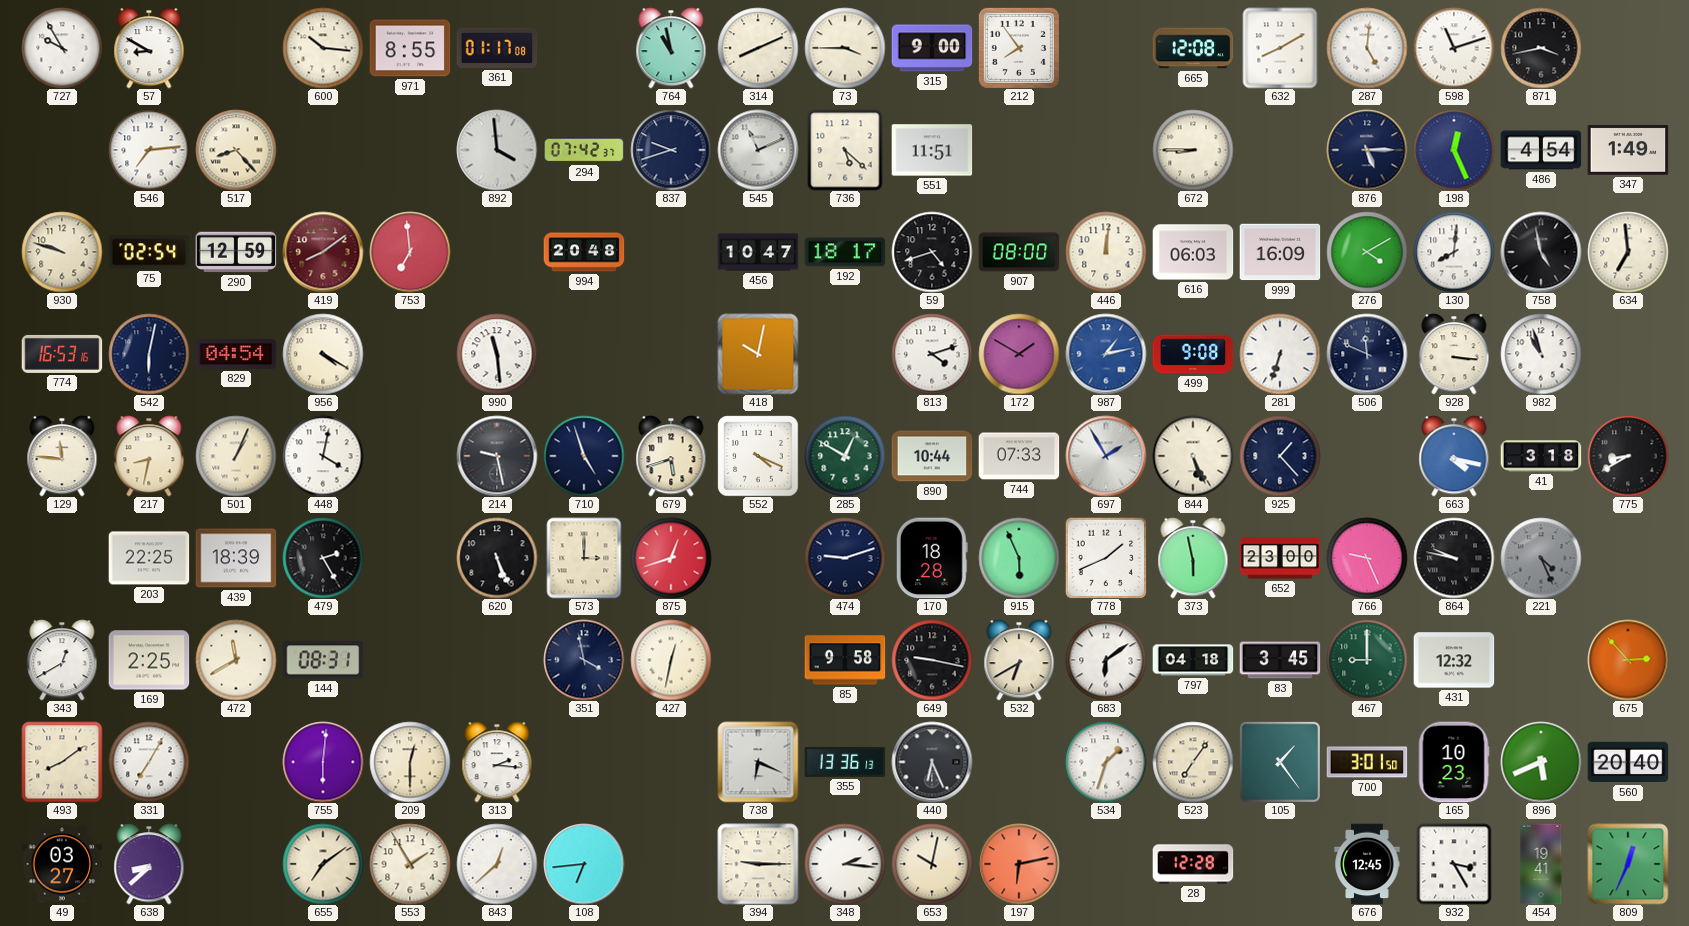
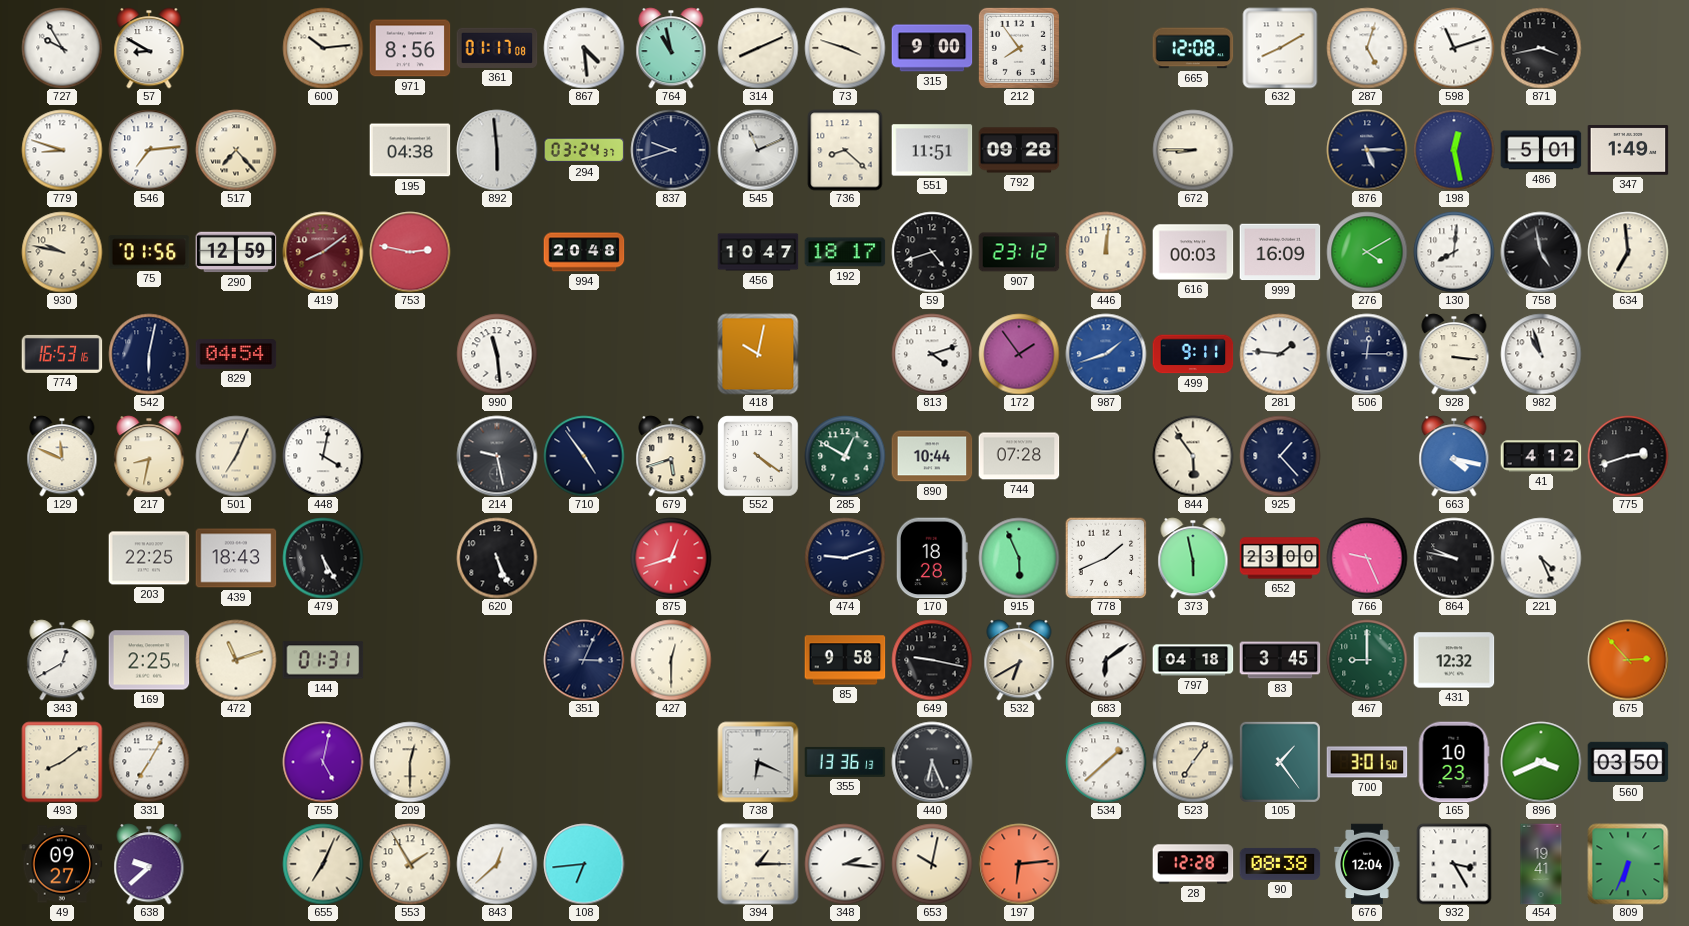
600: 10:16 -> 10:14
971: 8:55 -> 8:56
867: none -> 4:29
73: 3:45 -> 3:48
287: 5:01 -> 5:03
779: none -> 8:48
517: 8:23 -> 7:23
195: none -> 04:38
892: 3:59 -> 5:59
294: 07:42 -> 03:24
736: 5:22 -> 8:22
792: none -> 09:28
198: 12:26 -> 12:28
486: 4:54 -> 5:01
930: 9:48 -> 9:47
75: 02:54 -> 01:56
753: 6:59 -> 2:47
907: 08:00 -> 23:12
616: 06:03 -> 00:03
956: 4:20 -> none
172: 1:50 -> 1:54
987: 1:13 -> 1:42
499: 9:08 -> 9:11
281: 6:33 -> 1:46
506: 11:49 -> 12:15
129: 11:46 -> 11:49
501: 1:04 -> 7:04
710: 4:57 -> 4:54
552: 4:19 -> 4:21
744: 07:33 -> 07:28
697: 1:55 -> none
844: 5:26 -> 5:54
41: 3:18 -> 4:12
775: 8:40 -> 2:42
439: 18:39 -> 18:43
479: 2:25 -> 5:25
573: 3:00 -> none
221 dial: grey -> white
472: 11:40 -> 11:12
144: 08:31 -> 01:31
351: 3:58 -> 3:04
427: 12:32 -> 12:30
755: 6:01 -> 5:02
313: 2:16 -> none
534: 1:33 -> 1:38
896: 5:41 -> 3:41
560: 20:40 -> 03:50
49: 03:27 -> 09:27
638: 8:38 -> 9:38
655: 7:09 -> 7:04
394: 9:15 -> 1:15
197: 6:13 -> 6:14
90: none -> 08:38
676: 12:45 -> 12:04
809: 12:34 -> 6:34
